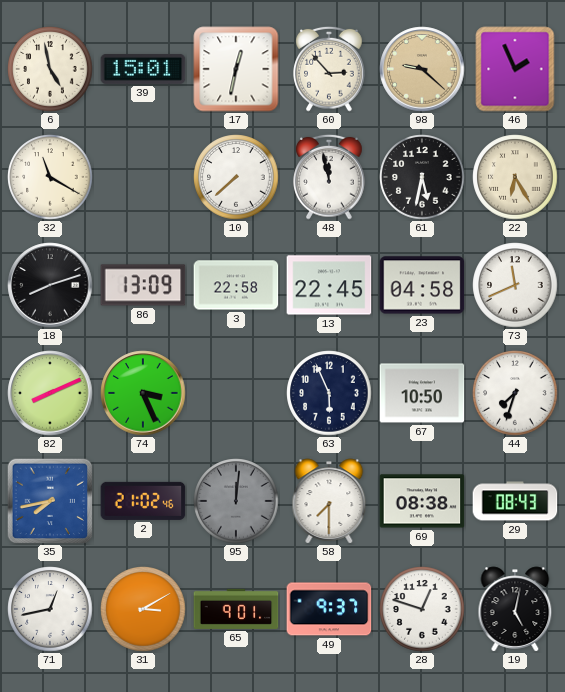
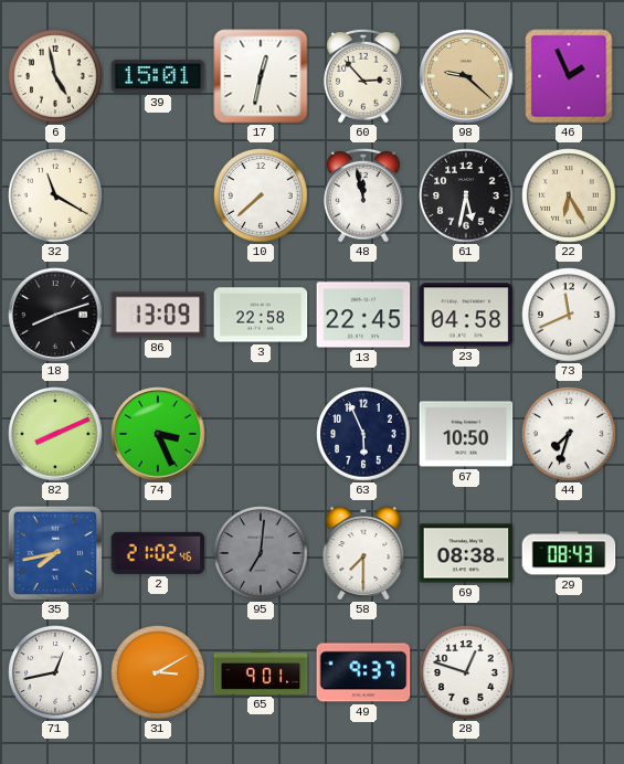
95: 12:01 -> 7:01
19: 5:02 -> none
